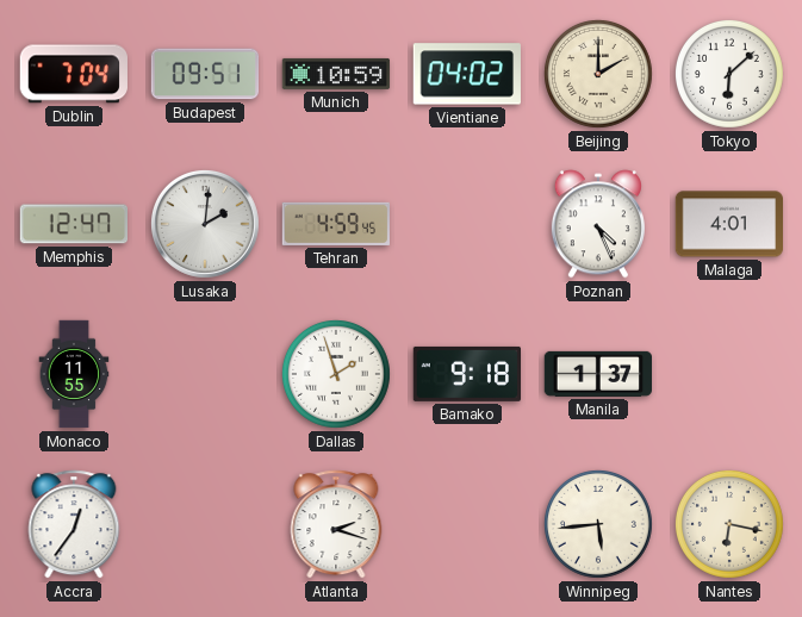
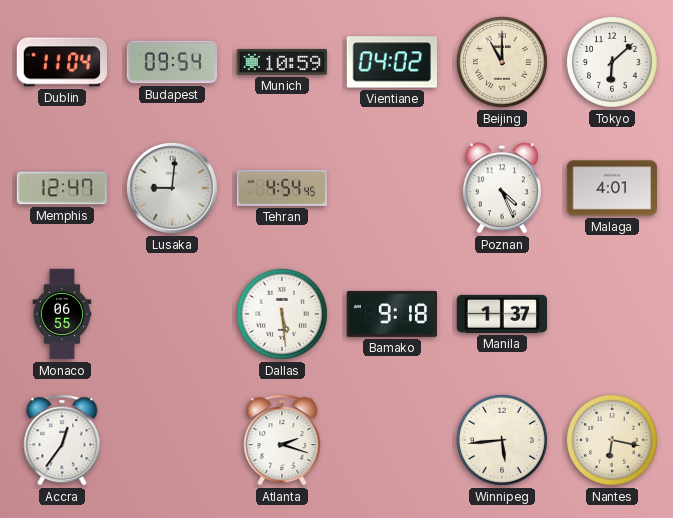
Dublin: 7:04 -> 11:04
Budapest: 09:51 -> 09:54
Beijing: 2:00 -> 11:00
Lusaka: 2:01 -> 9:01
Tehran: 4:59 -> 4:54
Monaco: 11:55 -> 06:55
Dallas: 1:57 -> 5:29
